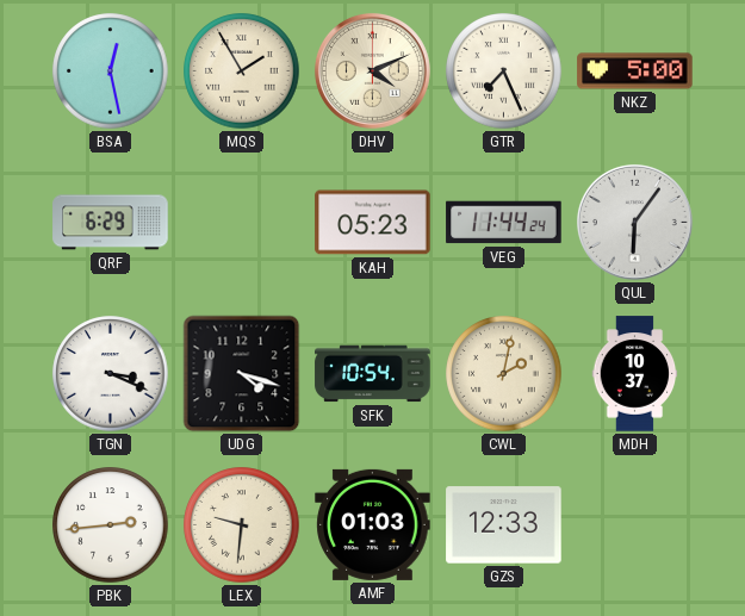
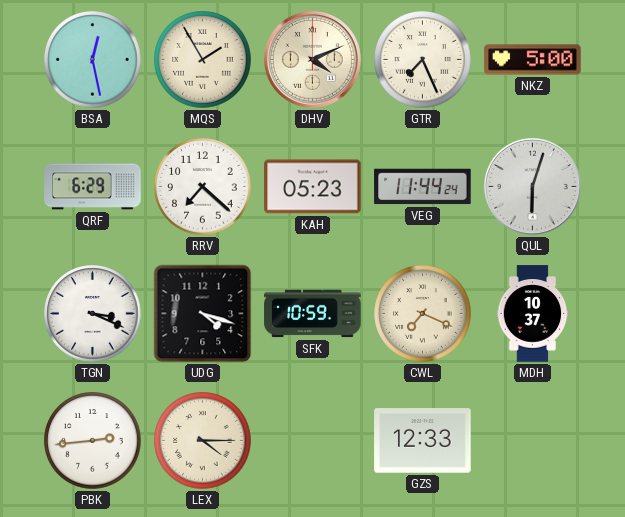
RRV: none -> 7:22
QUL: 6:06 -> 6:03
SFK: 10:54 -> 10:59
CWL: 2:02 -> 7:19
LEX: 9:31 -> 4:15
AMF: 01:03 -> none
